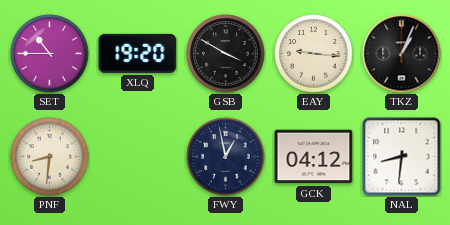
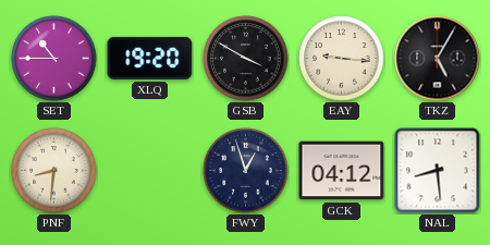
TKZ: 1:04 -> 5:05
FWY: 12:58 -> 12:57
NAL: 8:31 -> 8:29
